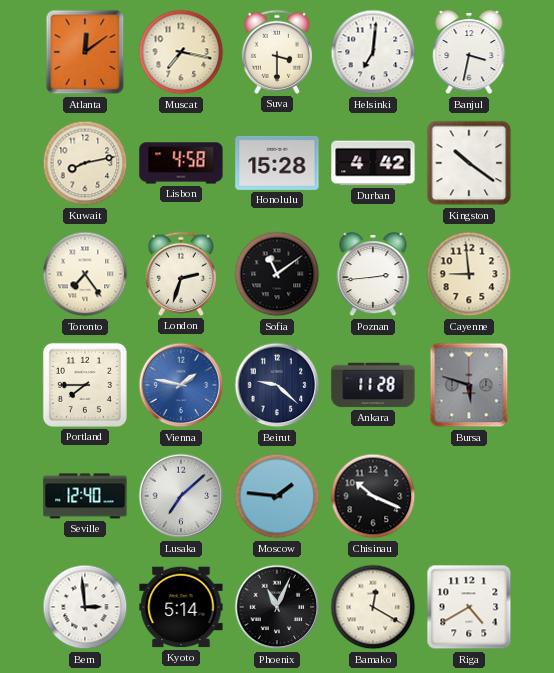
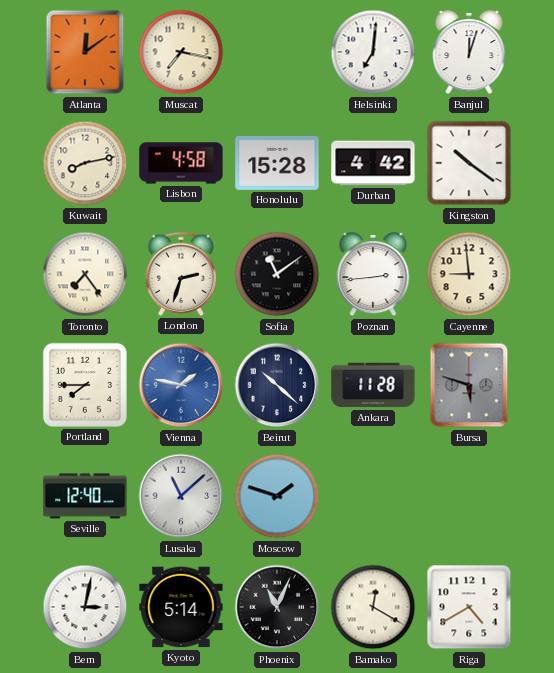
Suva: 3:30 -> none
Banjul: 3:32 -> 12:03
Beirut: 9:22 -> 10:22
Lusaka: 7:08 -> 11:08
Moscow: 1:46 -> 1:48
Chisinau: 10:19 -> none
Bern: 2:59 -> 3:02
